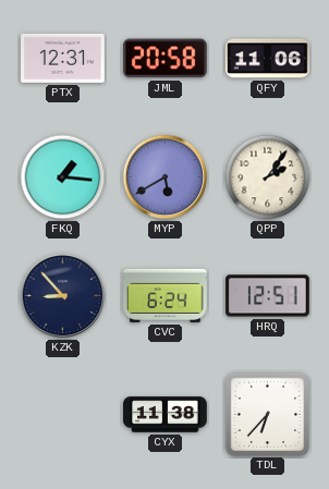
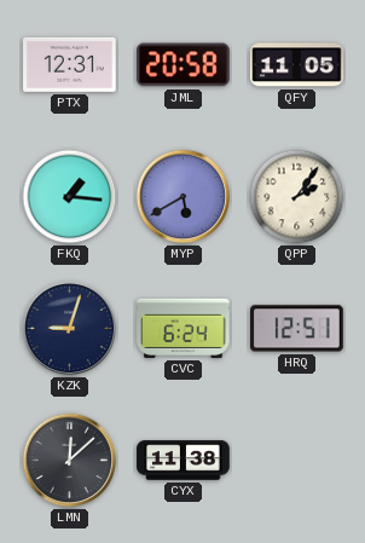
QFY: 11:06 -> 11:05
KZK: 8:53 -> 9:03
LMN: none -> 12:08
TDL: 6:37 -> none
